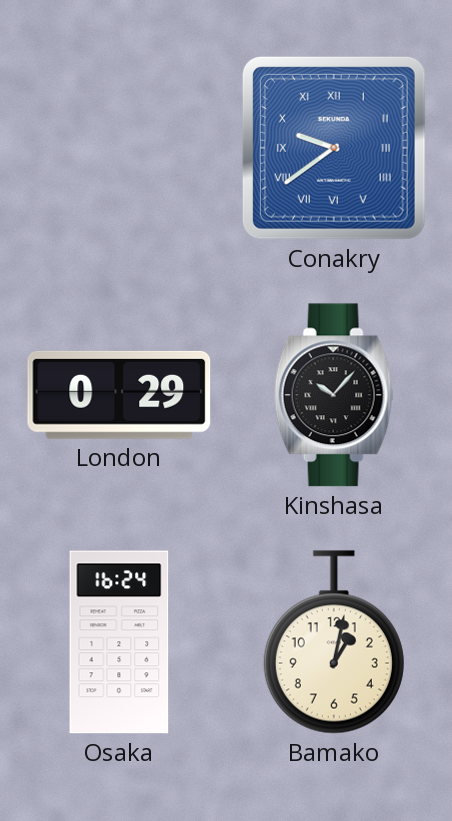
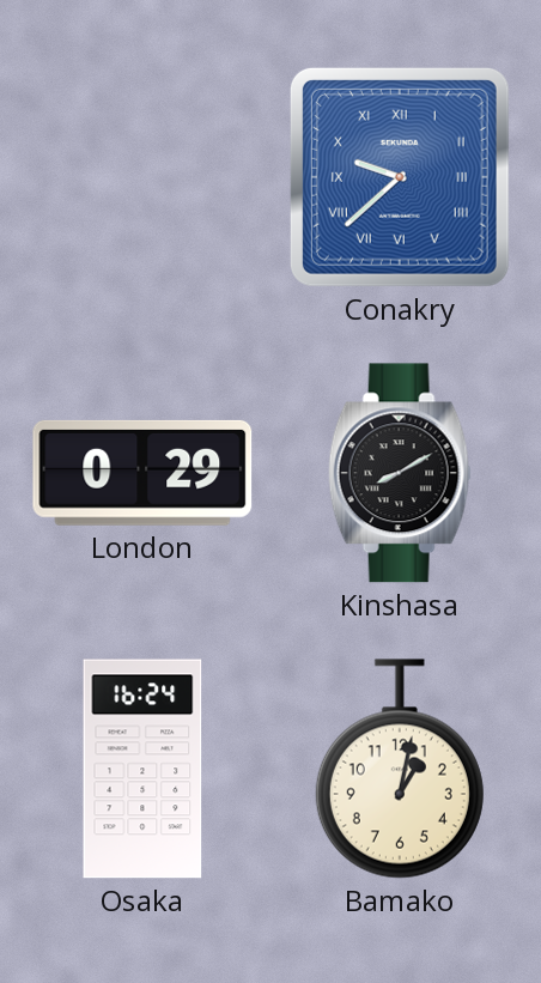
Conakry: 9:39 -> 9:38
Kinshasa: 10:07 -> 8:10
